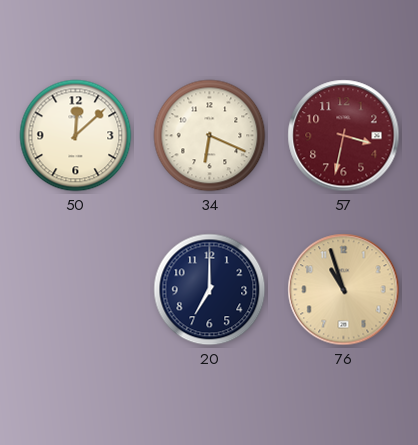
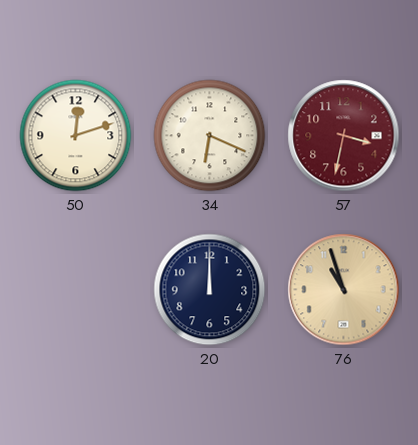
50: 12:08 -> 12:12
20: 7:00 -> 12:00
